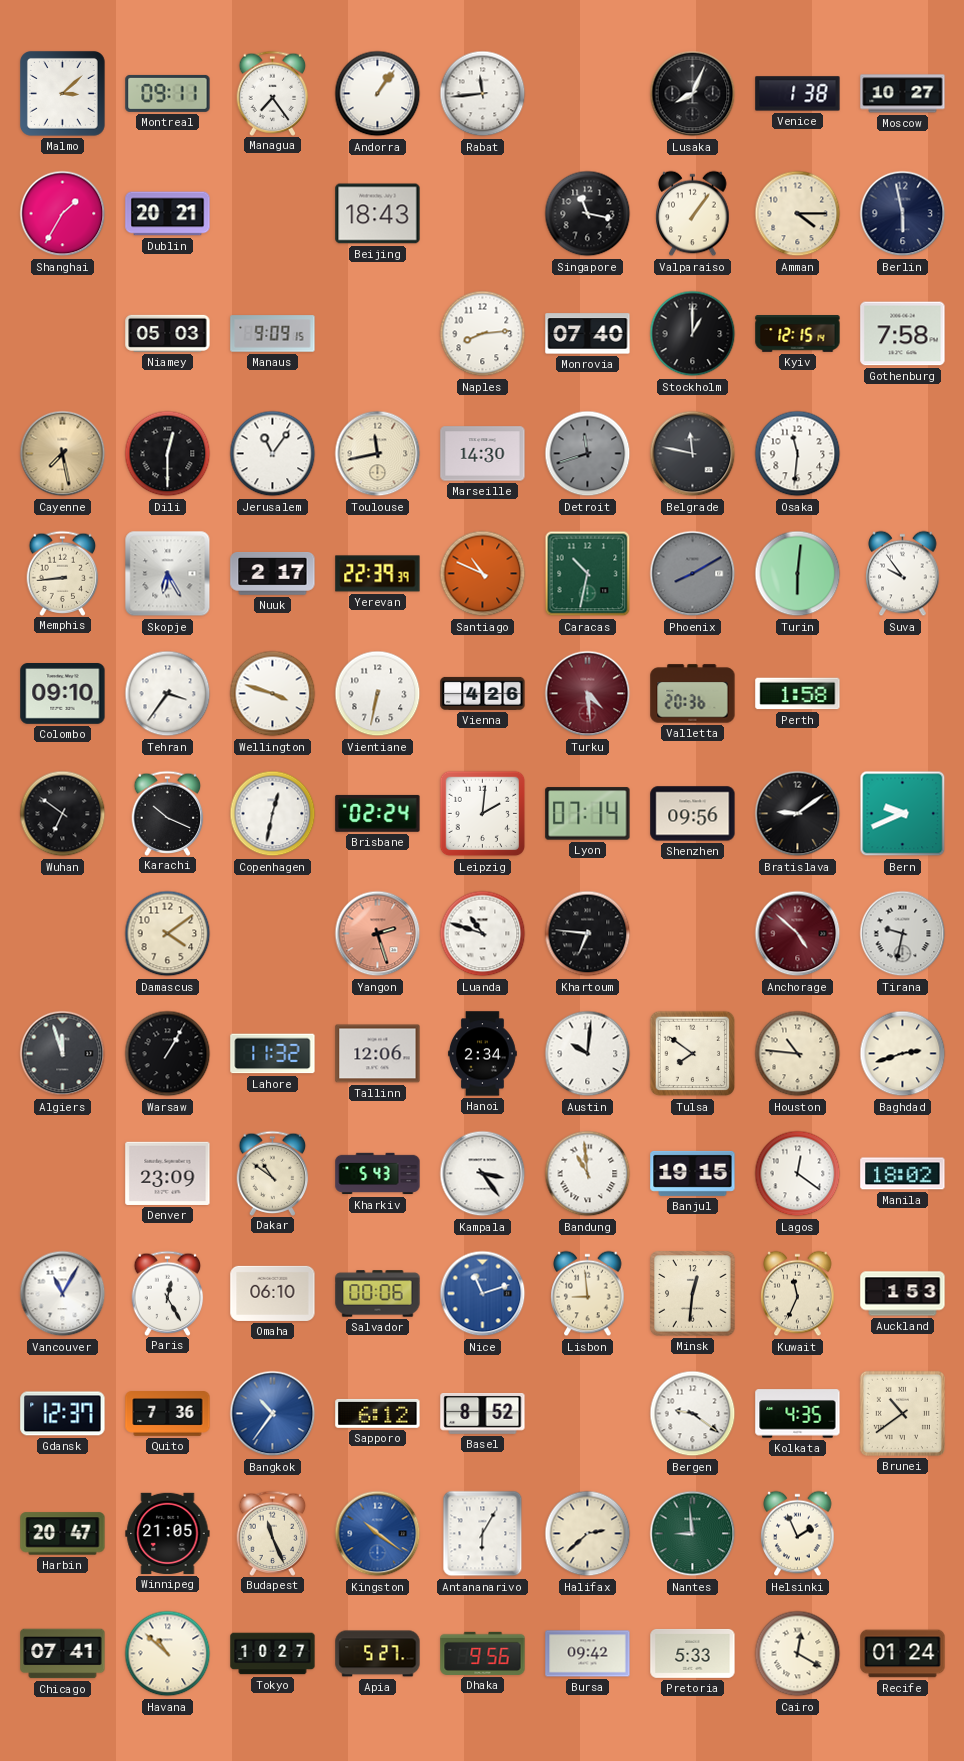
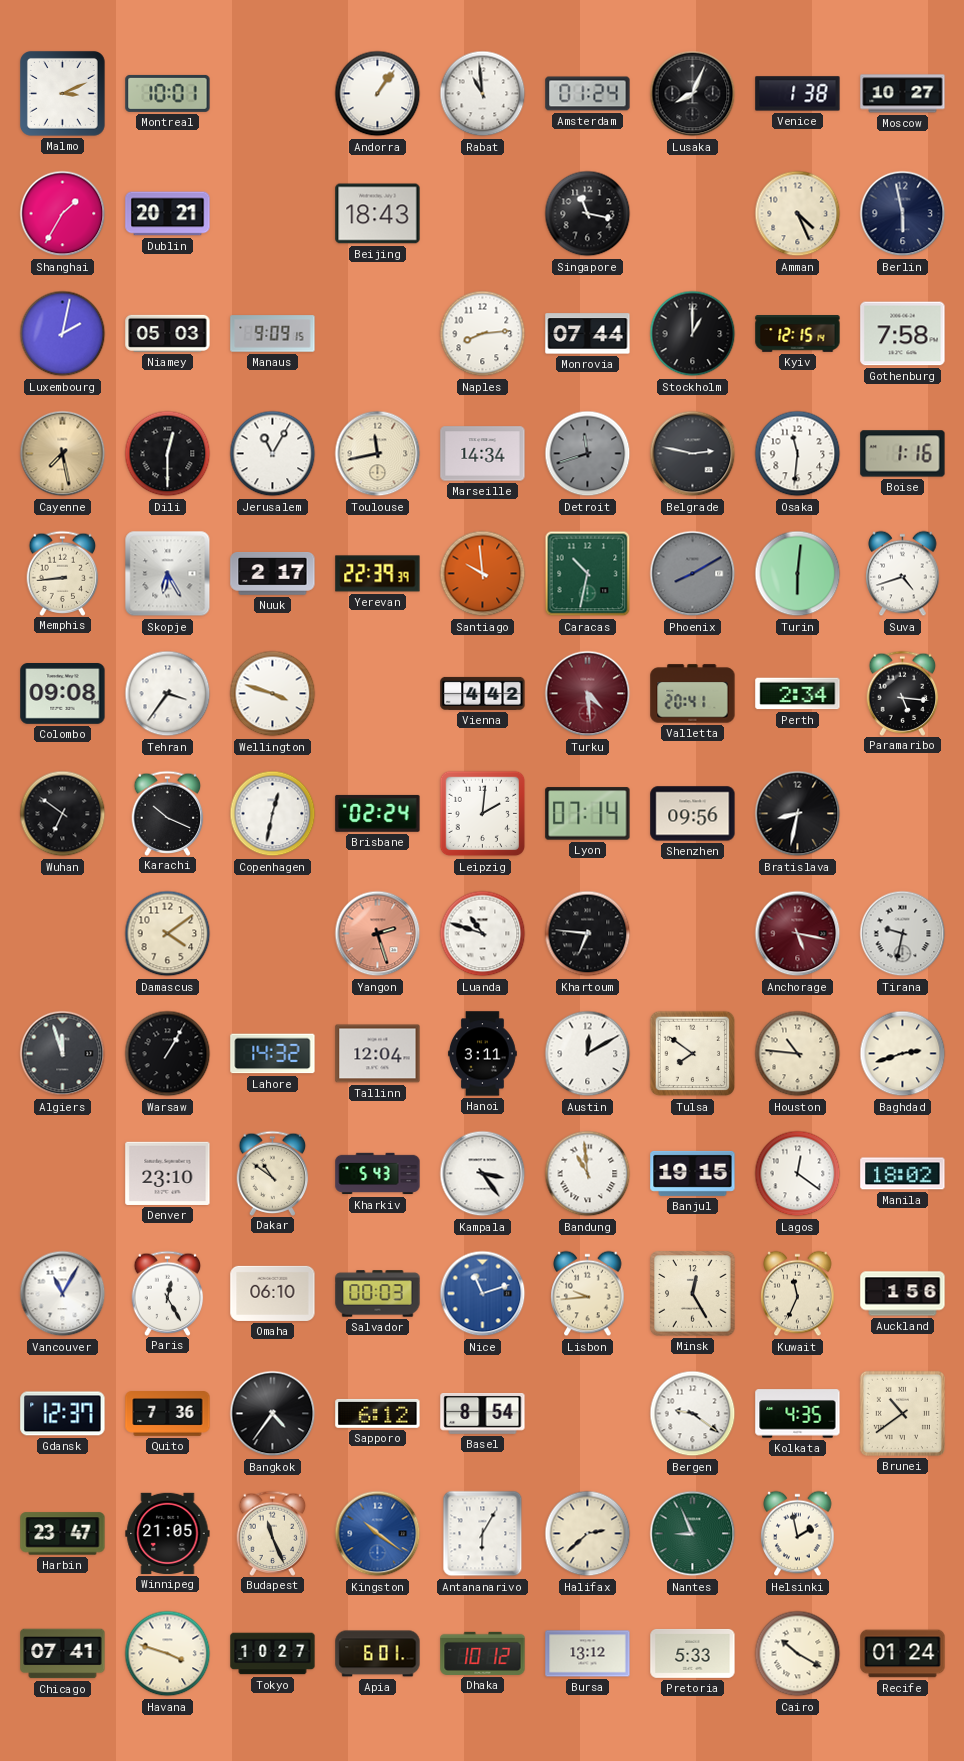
Malmo: 3:08 -> 3:11
Montreal: 09:11 -> 10:01
Managua: 7:24 -> none
Rabat: 11:44 -> 10:59
Amsterdam: none -> 01:24
Valparaiso: 1:06 -> none
Amman: 4:15 -> 4:26
Luxembourg: none -> 2:02
Monrovia: 07:40 -> 07:44
Jerusalem: 11:06 -> 11:05
Marseille: 14:30 -> 14:34
Belgrade: 11:47 -> 2:47
Boise: none -> 1:16
Santiago: 10:49 -> 9:59
Suva: 9:54 -> 4:42
Colombo: 09:10 -> 09:08
Vientiane: 6:32 -> none
Vienna: 4:26 -> 4:42
Valletta: 20:36 -> 20:41
Perth: 1:58 -> 2:34
Paramaribo: none -> 5:16
Bratislava: 9:09 -> 8:32
Bern: 9:41 -> none
Anchorage: 4:52 -> 5:17
Lahore: 11:32 -> 14:32
Tallinn: 12:06 -> 12:04
Hanoi: 2:34 -> 3:11
Austin: 10:01 -> 12:10
Denver: 23:09 -> 23:10
Salvador: 00:06 -> 00:03
Lisbon: 8:59 -> 9:44
Minsk: 12:31 -> 12:25
Auckland: 1:53 -> 1:56
Bangkok: 10:36 -> 4:36
Bangkok dial: blue -> black
Basel: 8:52 -> 8:54
Harbin: 20:47 -> 23:47
Nantes: 8:59 -> 8:56
Helsinki: 1:56 -> 1:58
Havana: 10:52 -> 3:48
Apia: 5:27 -> 6:01
Dhaka: 9:56 -> 10:12
Bursa: 09:42 -> 13:12
Cairo: 12:20 -> 10:20
